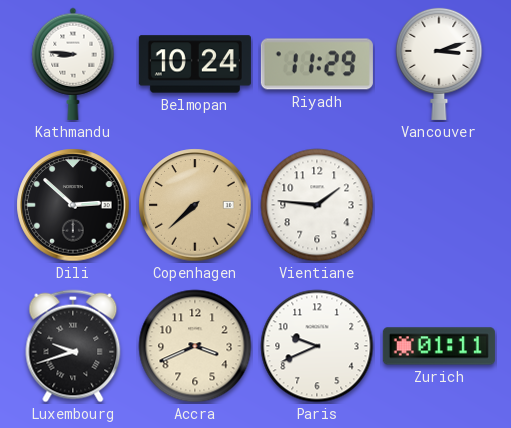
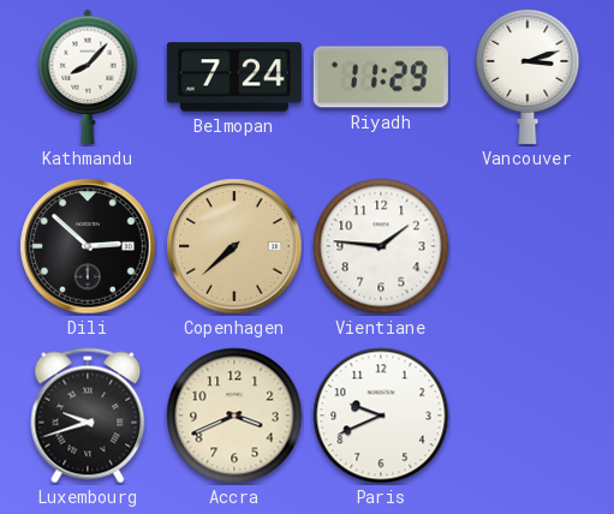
Kathmandu: 8:46 -> 8:07
Belmopan: 10:24 -> 7:24
Zurich: 01:11 -> none
